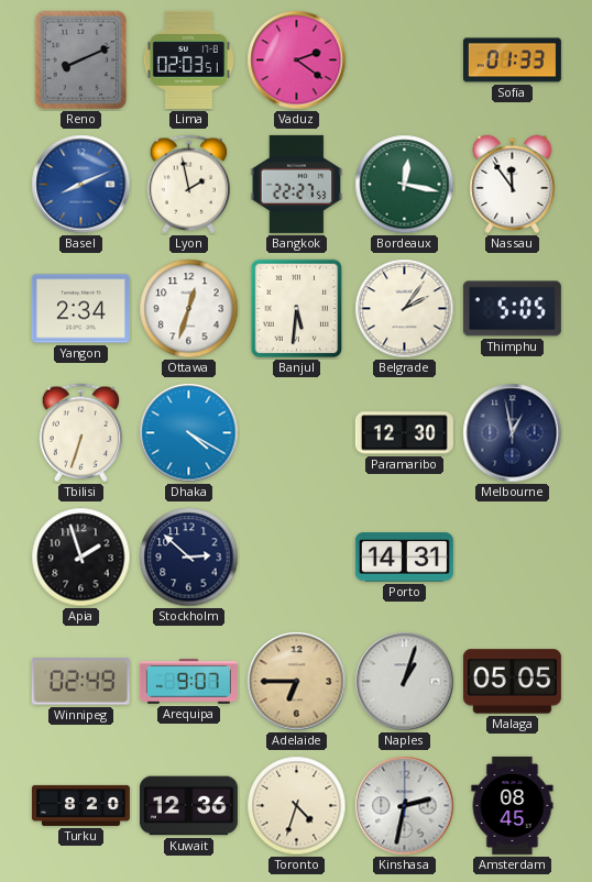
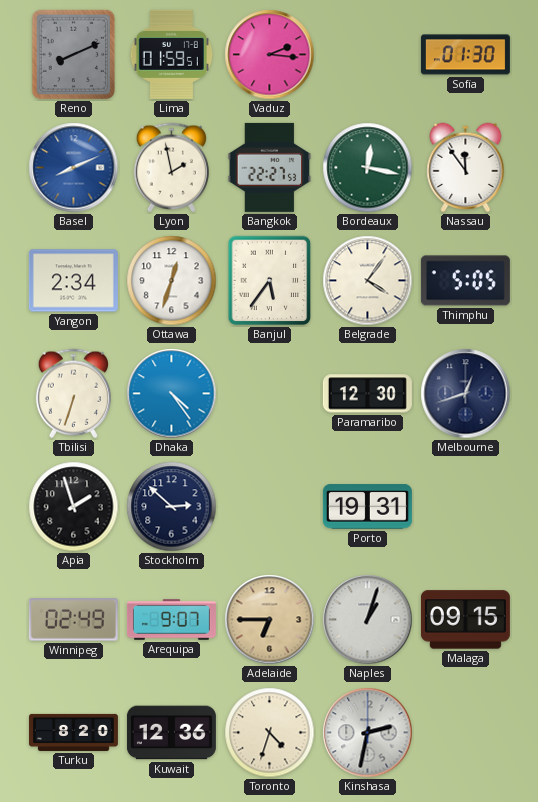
Lima: 02:03 -> 01:59
Vaduz: 2:21 -> 2:16
Sofia: 01:33 -> 01:30
Banjul: 5:31 -> 5:36
Belgrade: 2:06 -> 4:06
Dhaka: 4:20 -> 4:24
Melbourne: 12:58 -> 12:42
Porto: 14:31 -> 19:31
Malaga: 05:05 -> 09:15
Amsterdam: 08:45 -> none
